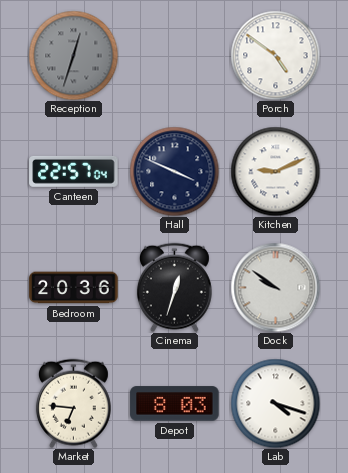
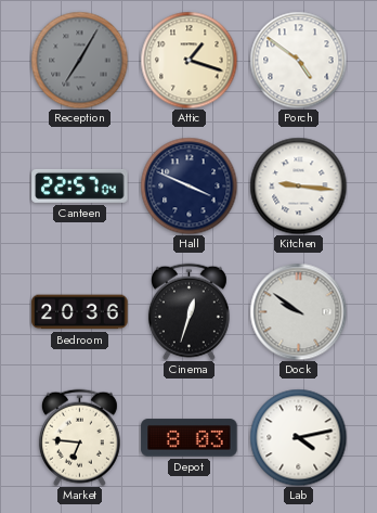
Reception: 12:33 -> 7:05
Attic: none -> 1:18
Kitchen: 9:11 -> 9:16
Lab: 4:18 -> 4:13
